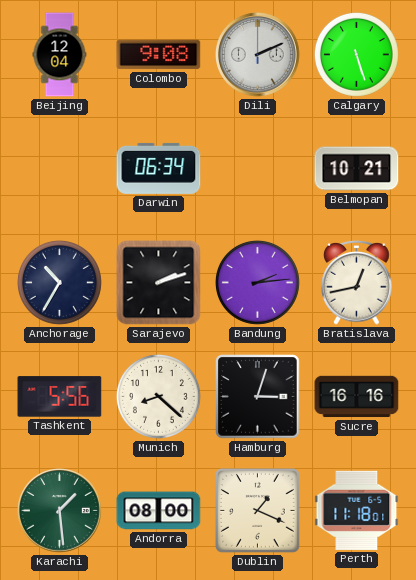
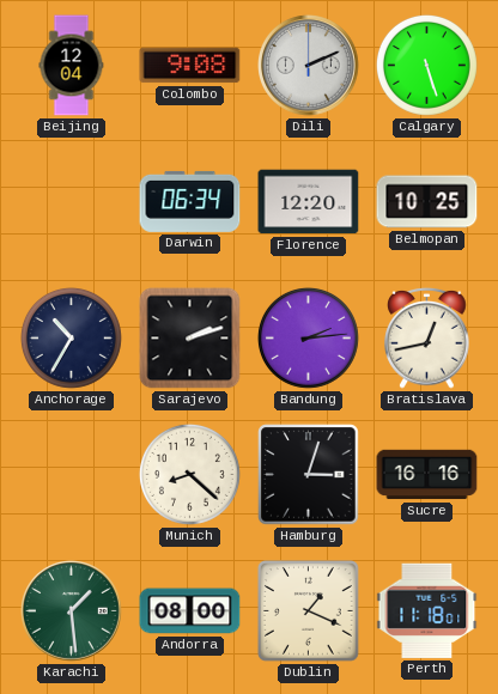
Florence: none -> 12:20
Belmopan: 10:21 -> 10:25
Tashkent: 5:56 -> none
